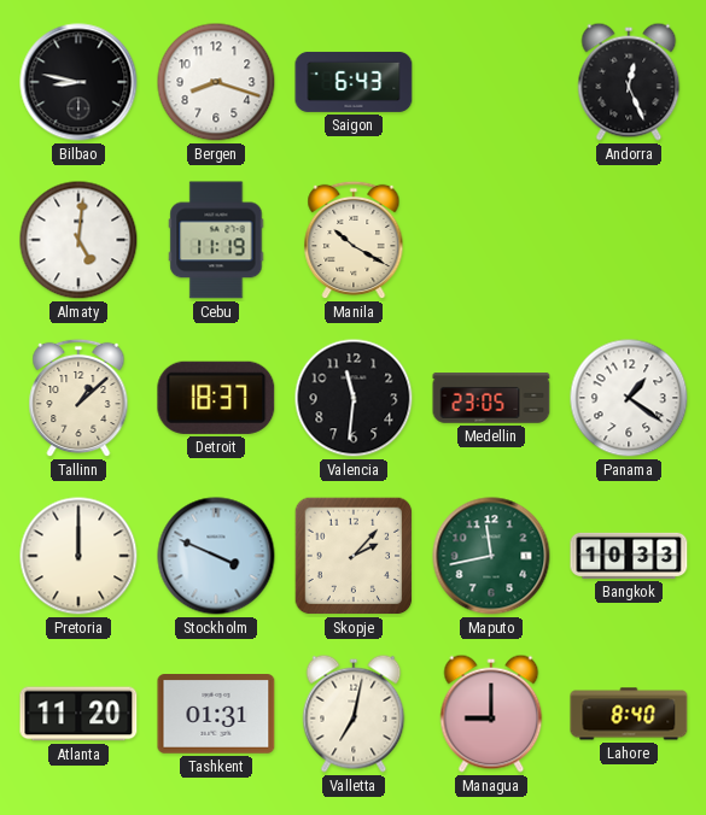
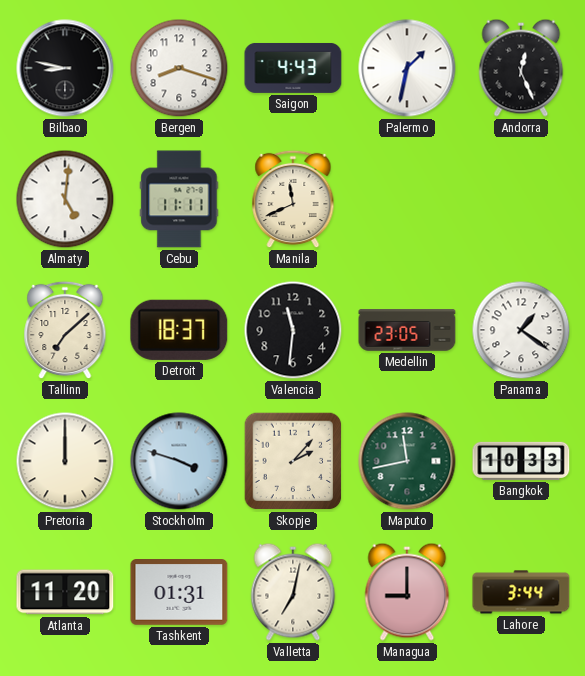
Saigon: 6:43 -> 4:43
Palermo: none -> 1:32
Cebu: 11:19 -> 11:11
Manila: 10:20 -> 11:41
Tallinn: 1:08 -> 7:08
Stockholm: 3:49 -> 3:48
Lahore: 8:40 -> 3:44
